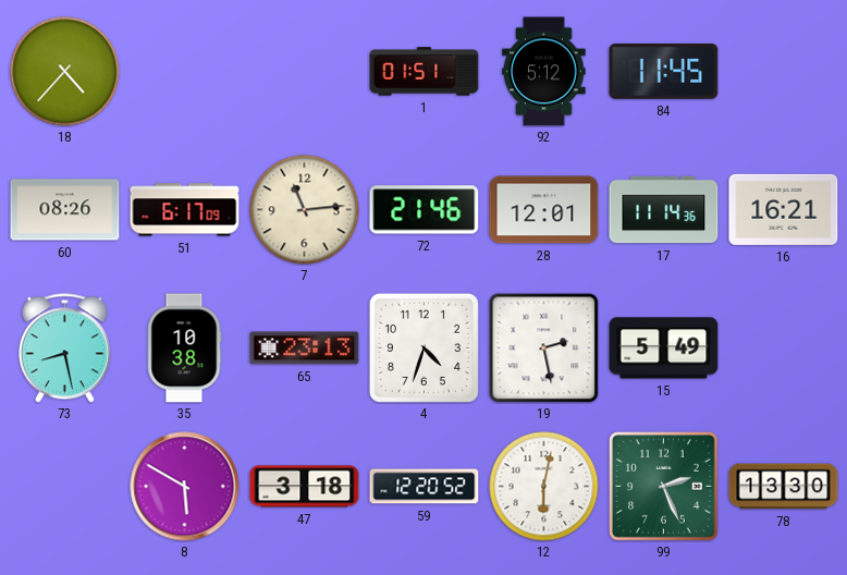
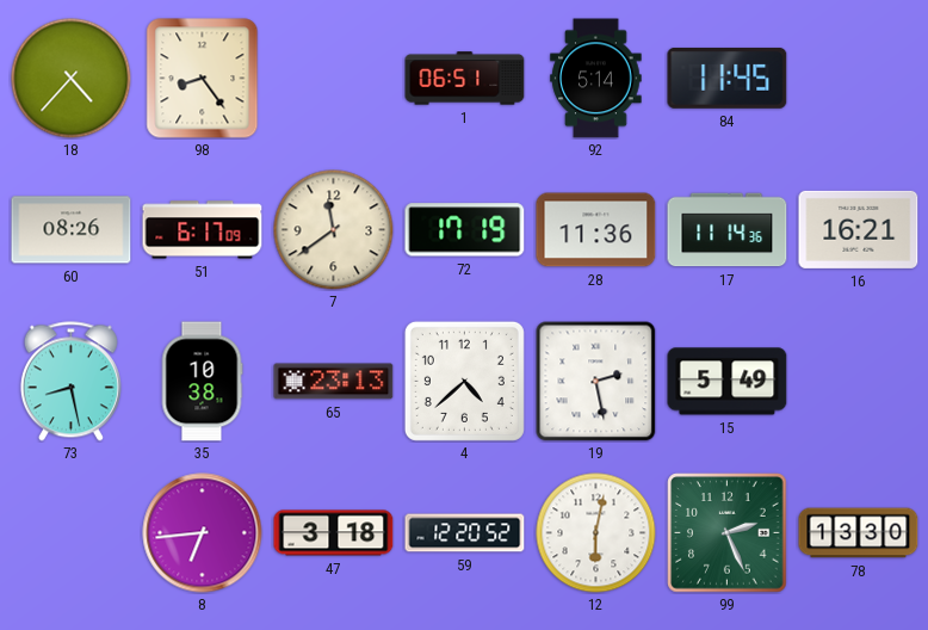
98: none -> 8:24
1: 01:51 -> 06:51
92: 5:12 -> 5:14
7: 11:14 -> 11:39
72: 21:46 -> 17:19
28: 12:01 -> 11:36
4: 4:33 -> 4:38
8: 5:50 -> 6:44
